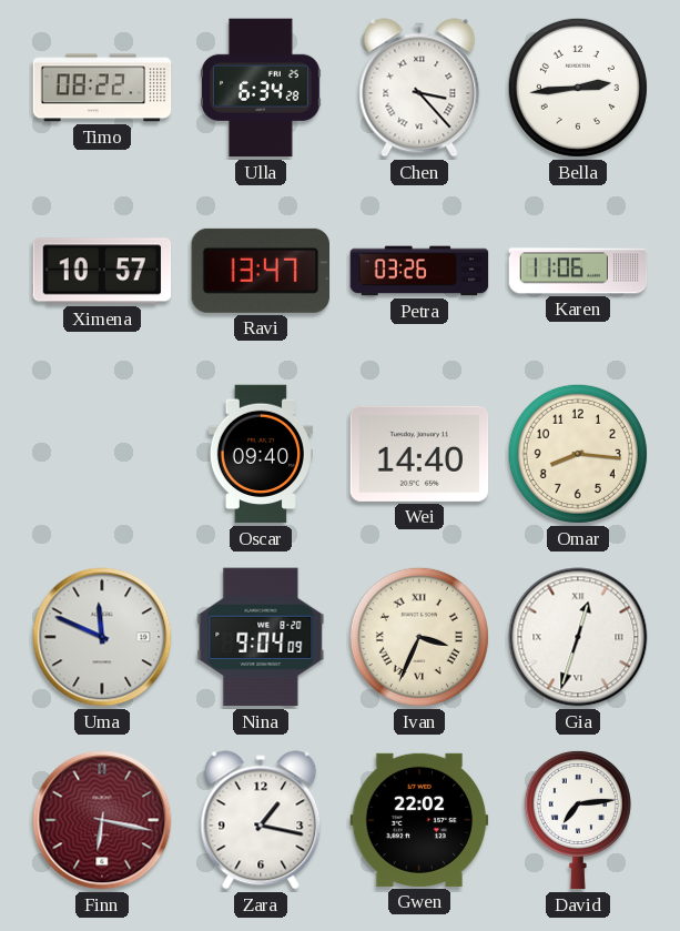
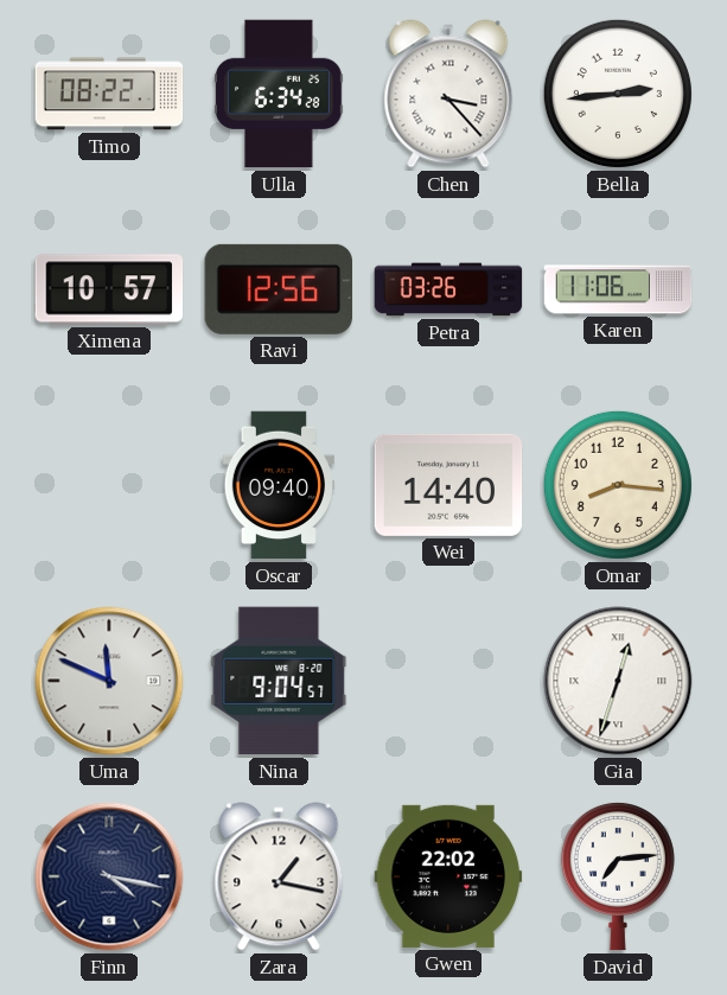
Ravi: 13:47 -> 12:56
Nina: 9:04:09 -> 9:04:57
Ivan: 3:34 -> none
Finn: 6:17 -> 4:17
Finn dial: burgundy -> navy
